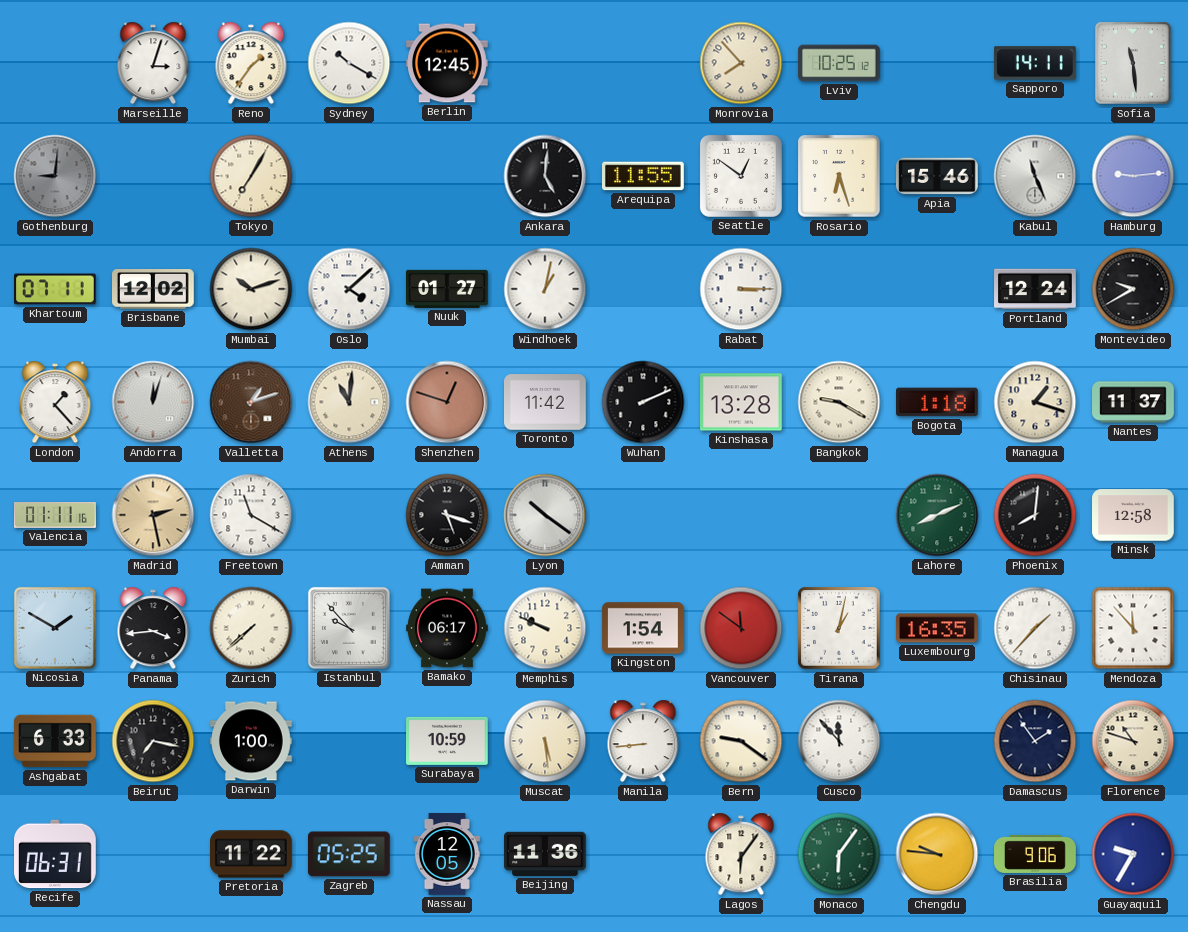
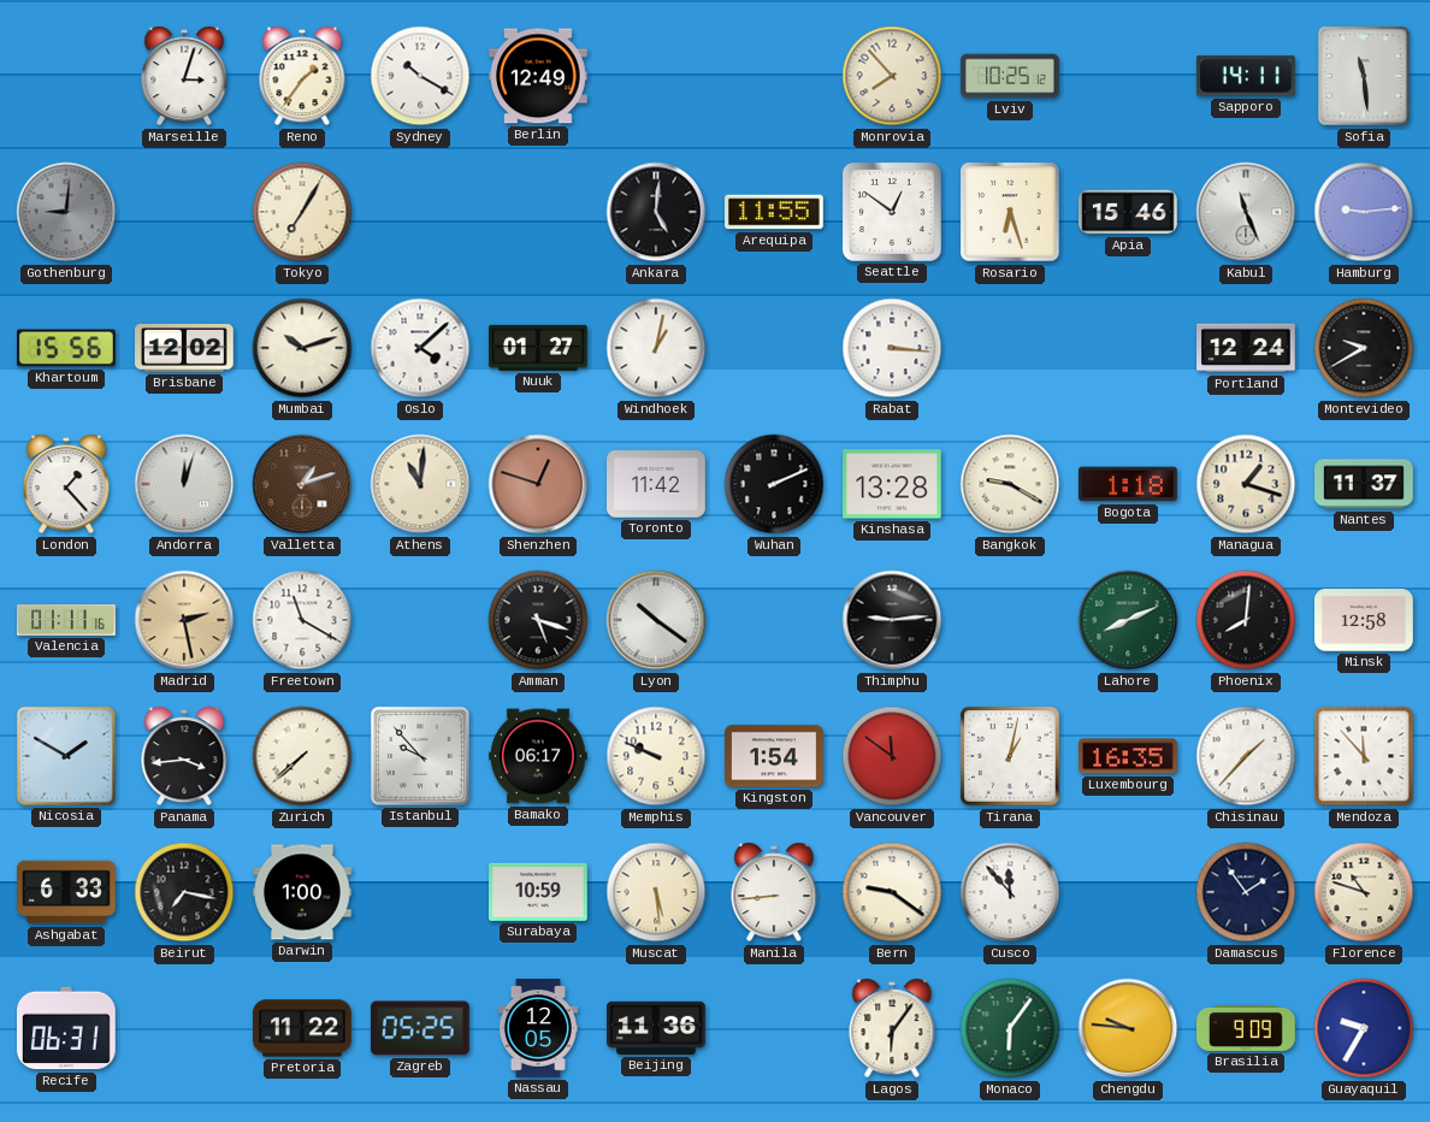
Berlin: 12:45 -> 12:49
Khartoum: 07:11 -> 15:56
Rabat: 3:15 -> 3:16
Thimphu: none -> 9:14
Brasilia: 9:06 -> 9:09
